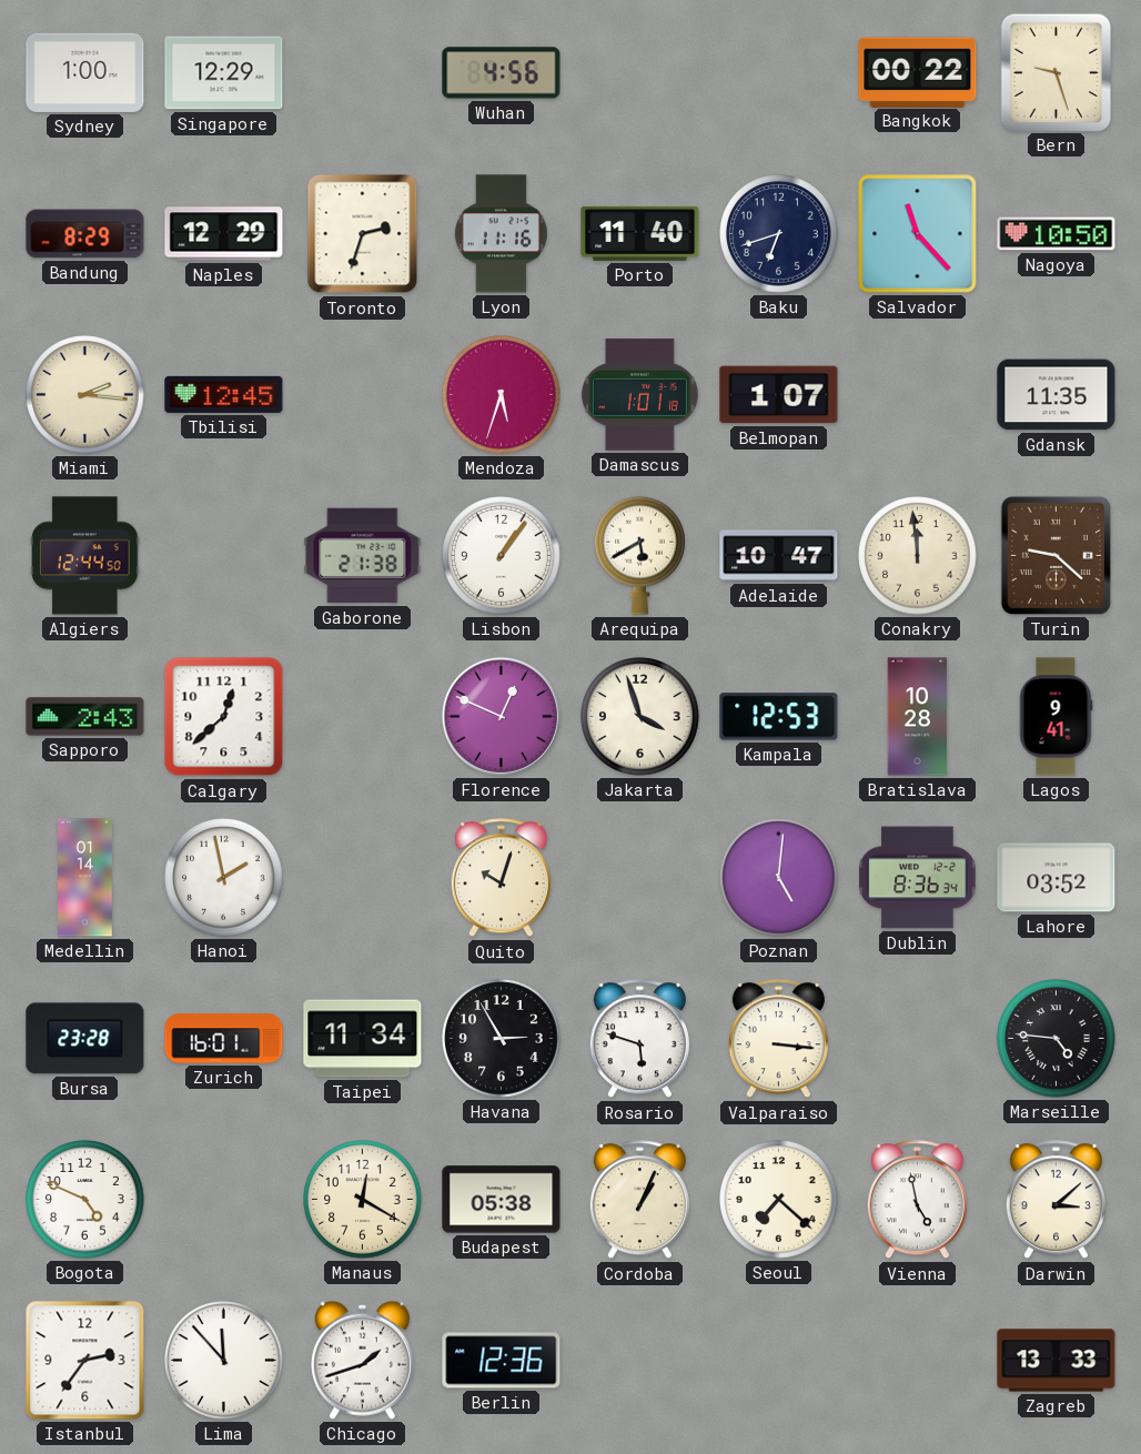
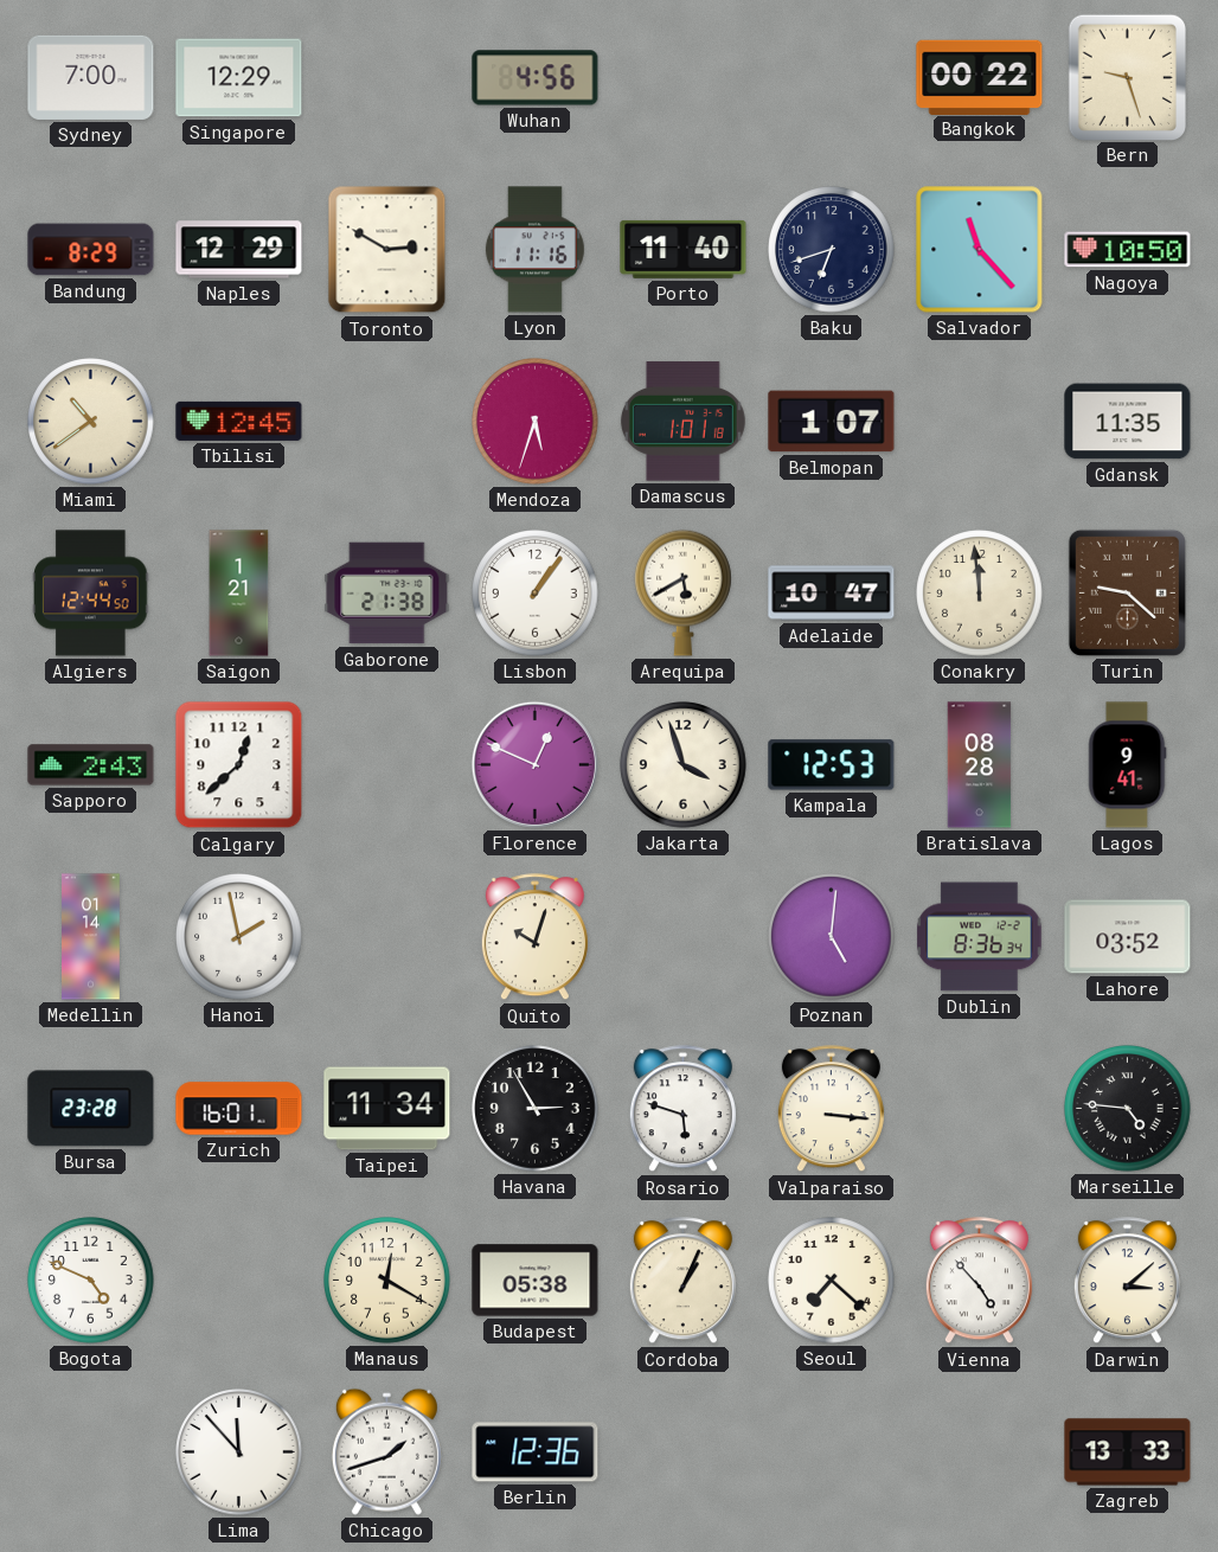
Sydney: 1:00 -> 7:00
Toronto: 2:33 -> 2:50
Miami: 2:16 -> 10:39
Saigon: none -> 1:21
Bratislava: 10:28 -> 08:28
Vienna: 4:58 -> 4:53
Istanbul: 2:36 -> none
